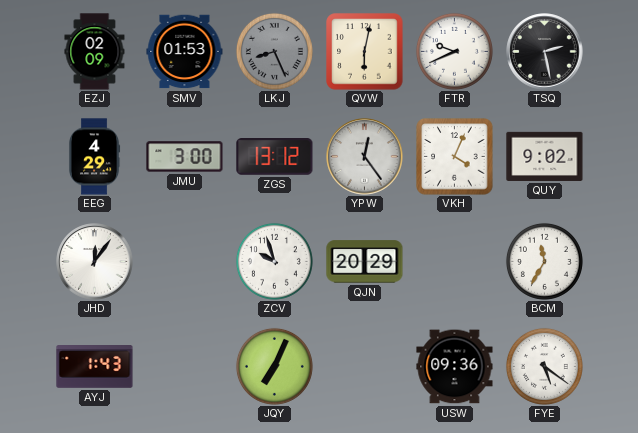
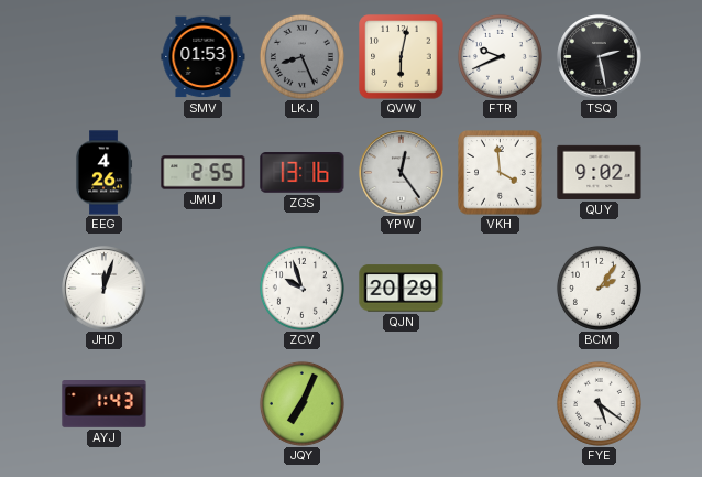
EZJ: 02:09 -> none
EEG: 4:29 -> 4:26
JMU: 3:00 -> 2:55
ZGS: 13:12 -> 13:16
VKH: 4:04 -> 3:59
JHD: 12:06 -> 12:03
BCM: 11:35 -> 2:06
USW: 09:36 -> none
